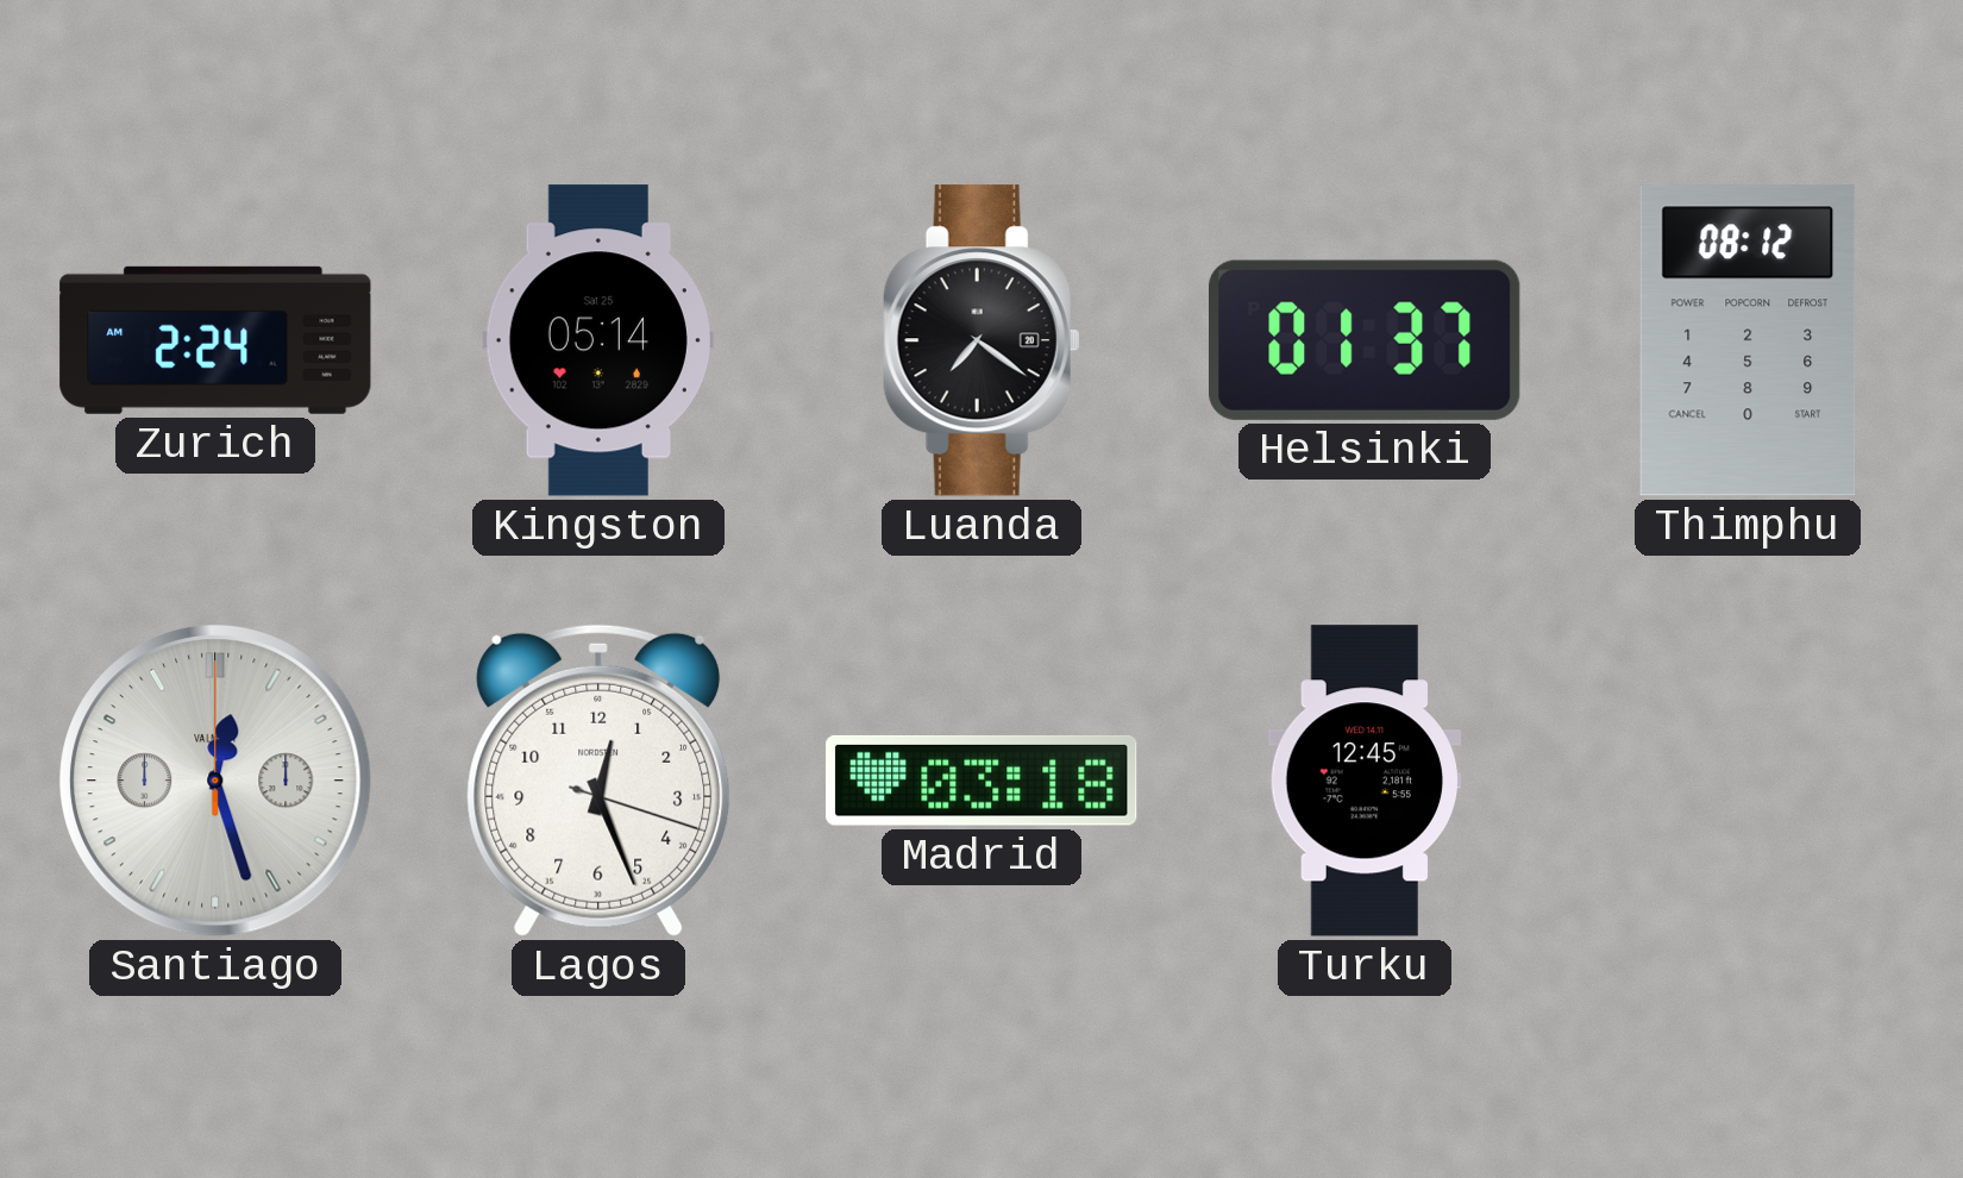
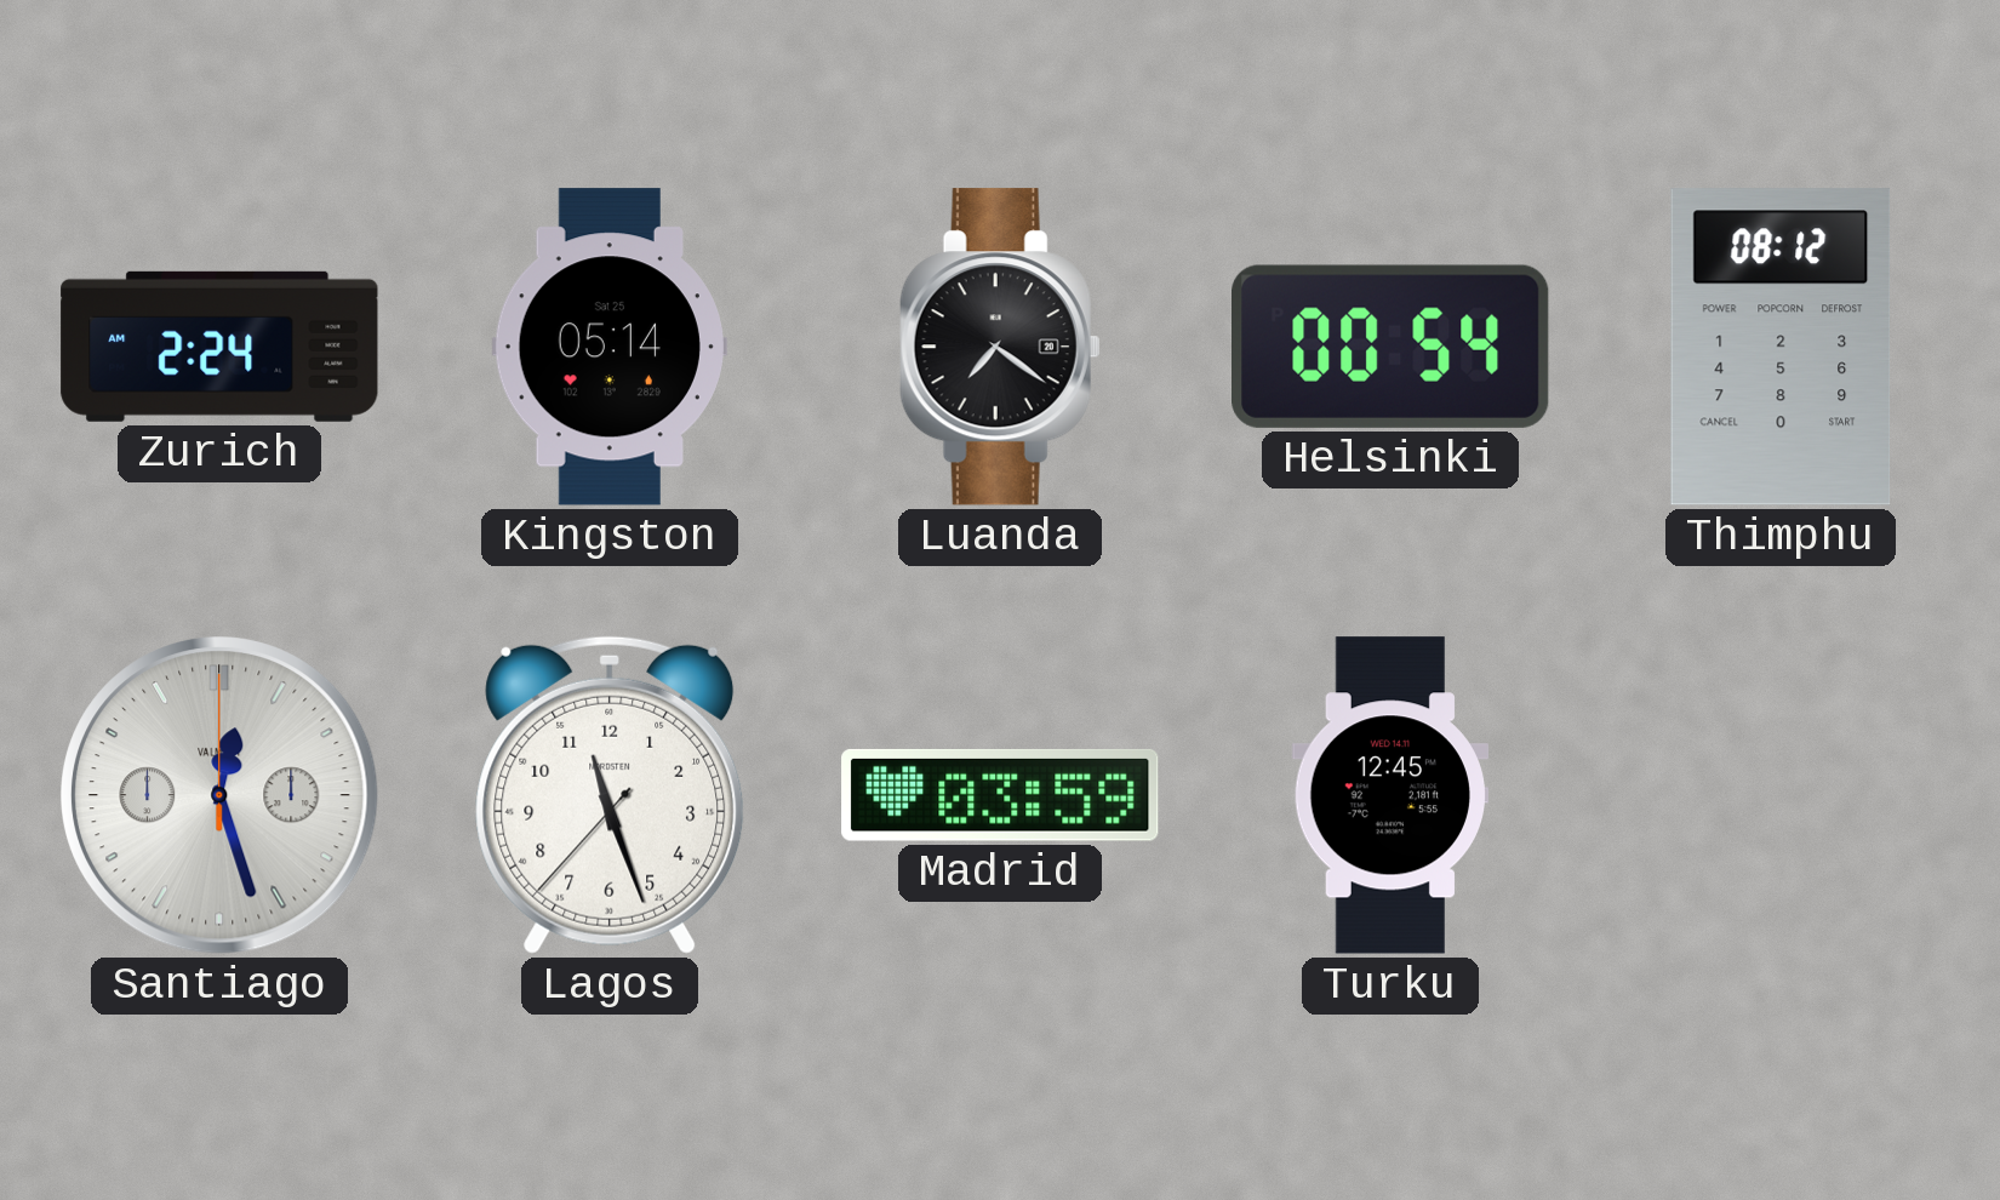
Helsinki: 01:37 -> 00:54
Lagos: 12:26 -> 11:26
Madrid: 03:18 -> 03:59
